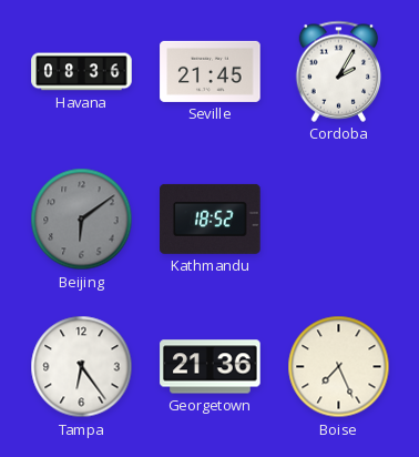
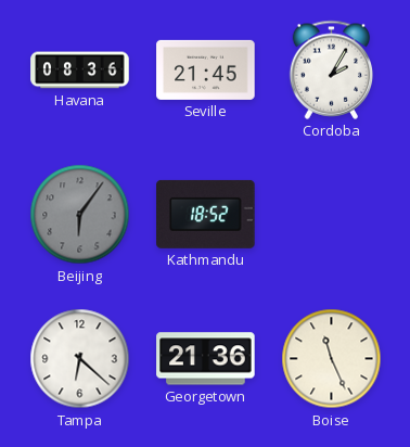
Beijing: 6:09 -> 6:06
Tampa: 6:24 -> 6:22
Boise: 7:26 -> 11:26
